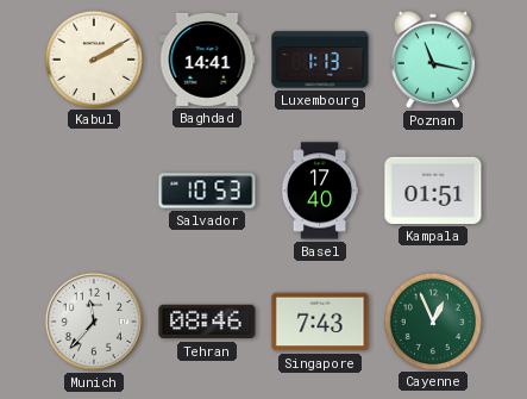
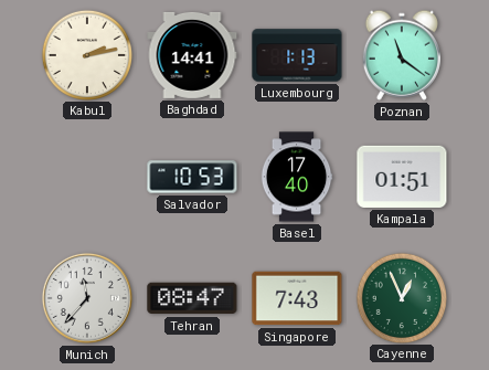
Kabul: 2:10 -> 2:13
Poznan: 11:17 -> 11:21
Tehran: 08:46 -> 08:47
